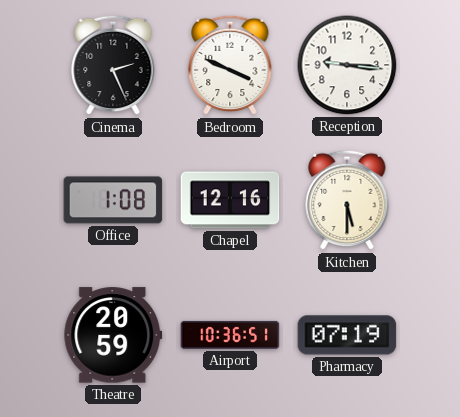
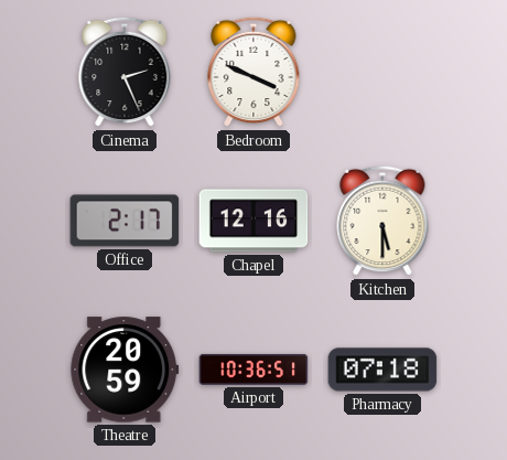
Reception: 9:16 -> none
Office: 1:08 -> 2:17
Pharmacy: 07:19 -> 07:18
